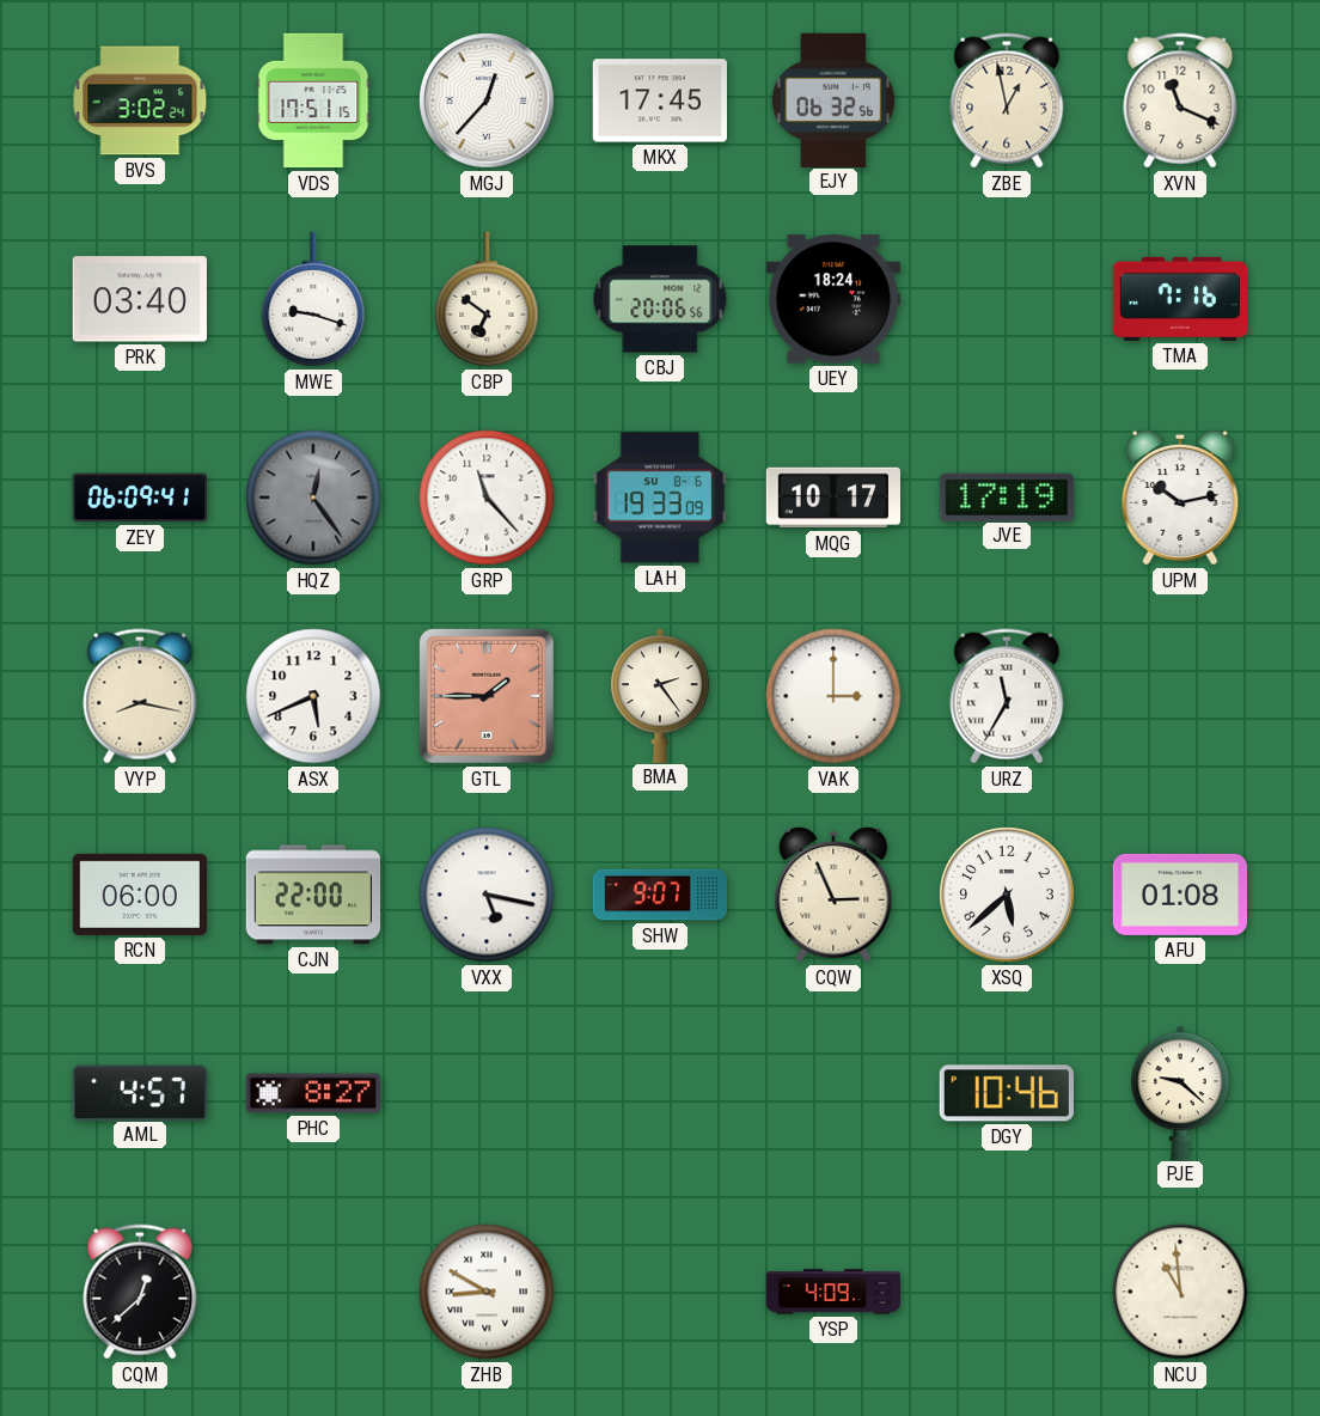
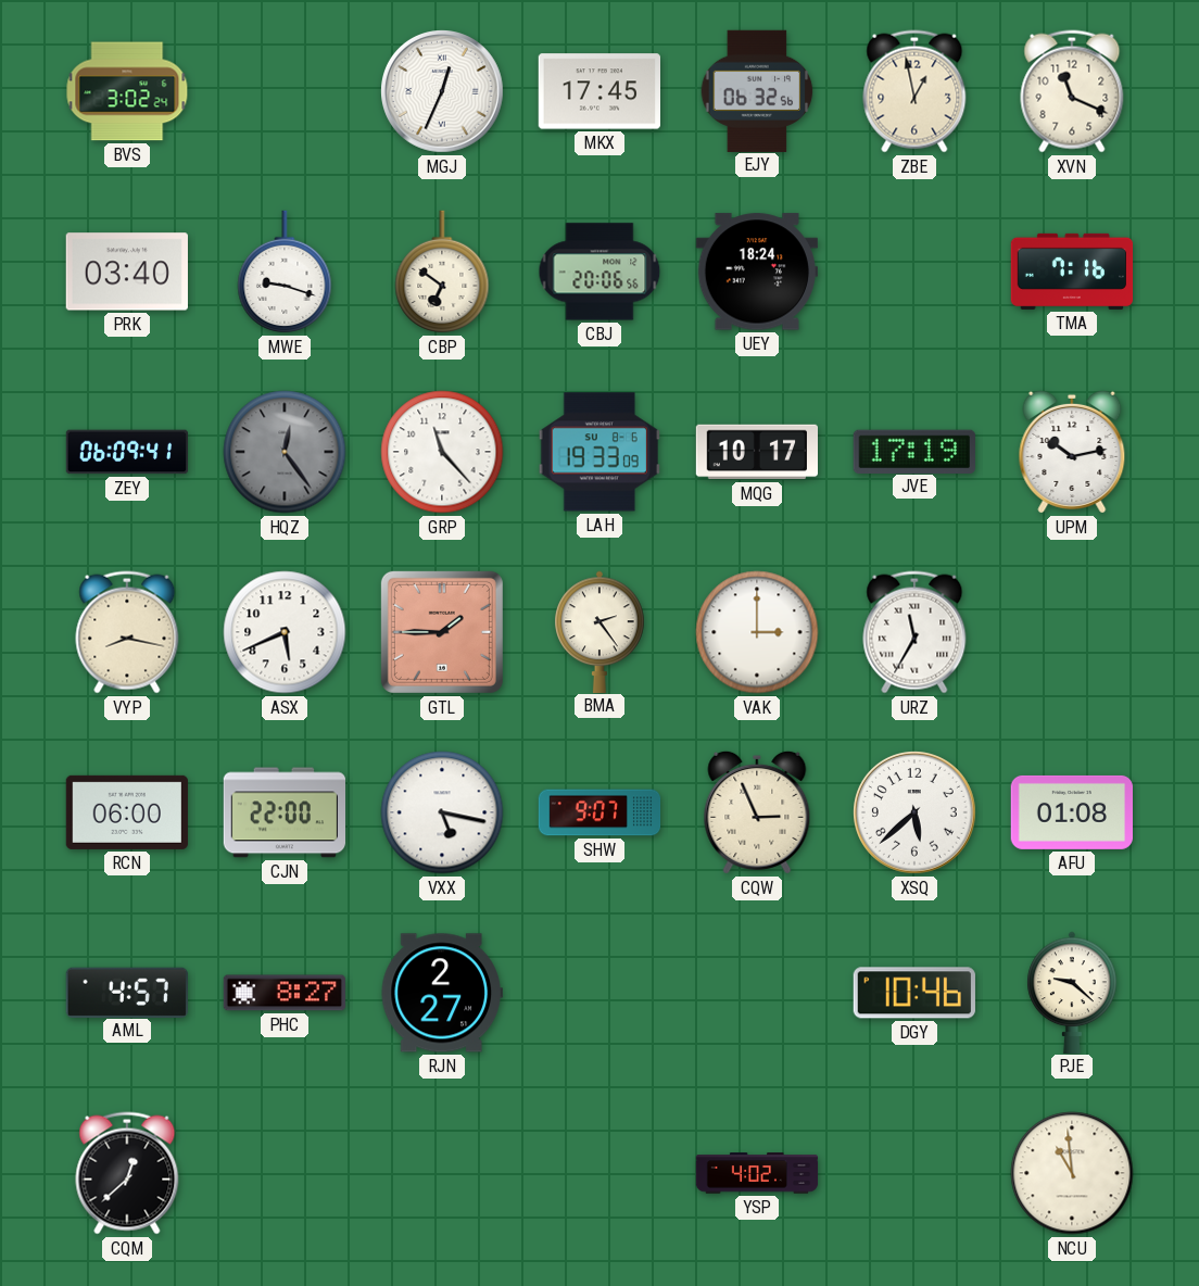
VDS: 17:51 -> none
MGJ: 12:37 -> 12:34
RJN: none -> 2:27
ZHB: 8:50 -> none
YSP: 4:09 -> 4:02
